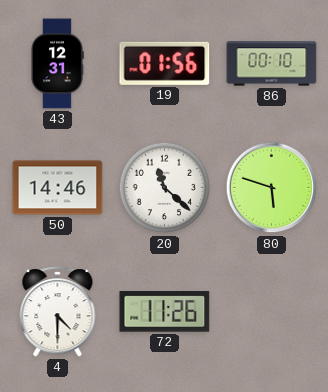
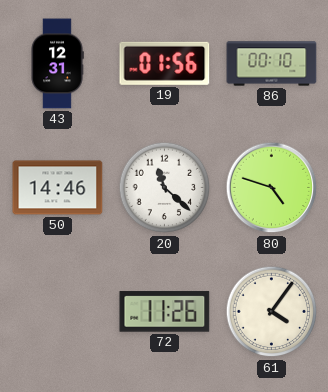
80: 5:48 -> 4:48
4: 4:30 -> none
61: none -> 4:06
